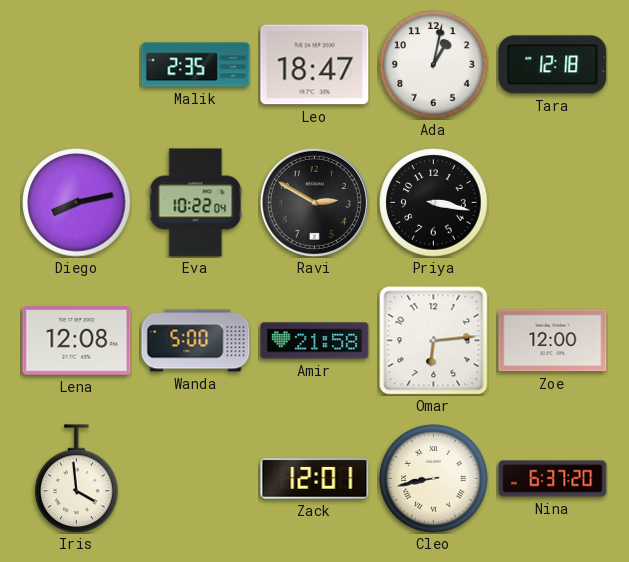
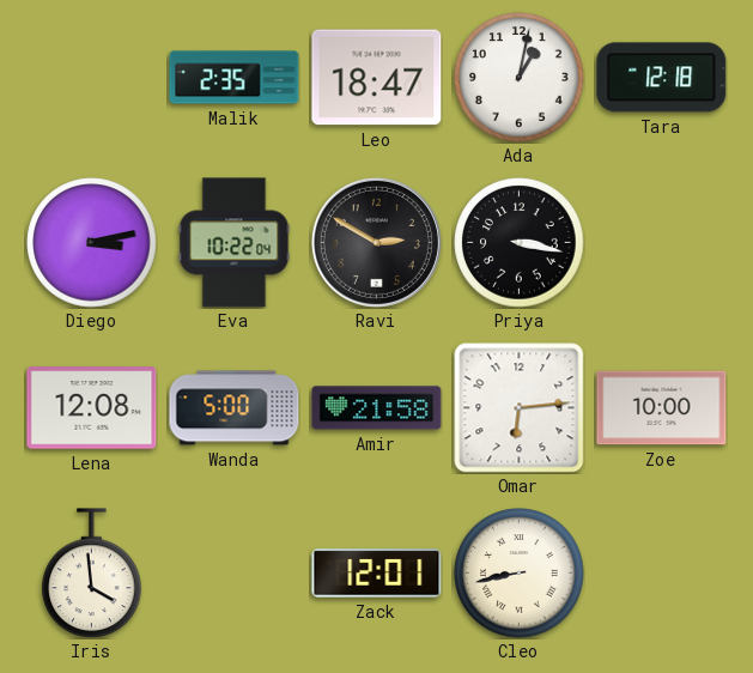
Diego: 8:13 -> 3:13
Zoe: 12:00 -> 10:00
Nina: 6:37 -> none
